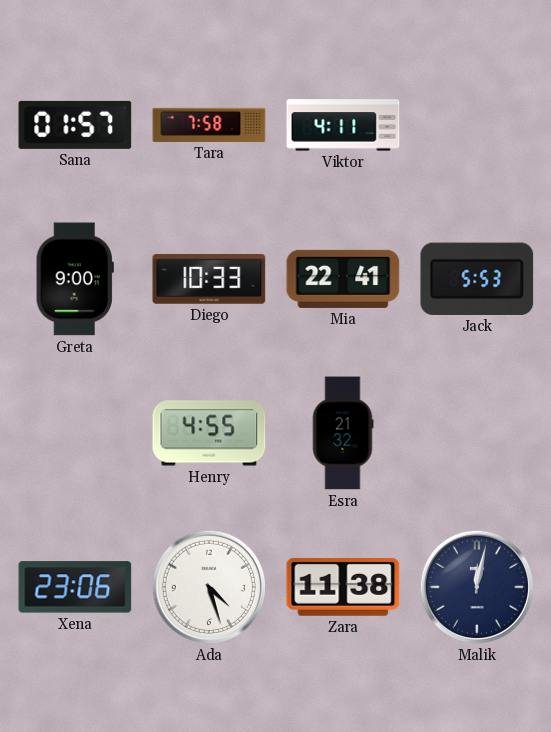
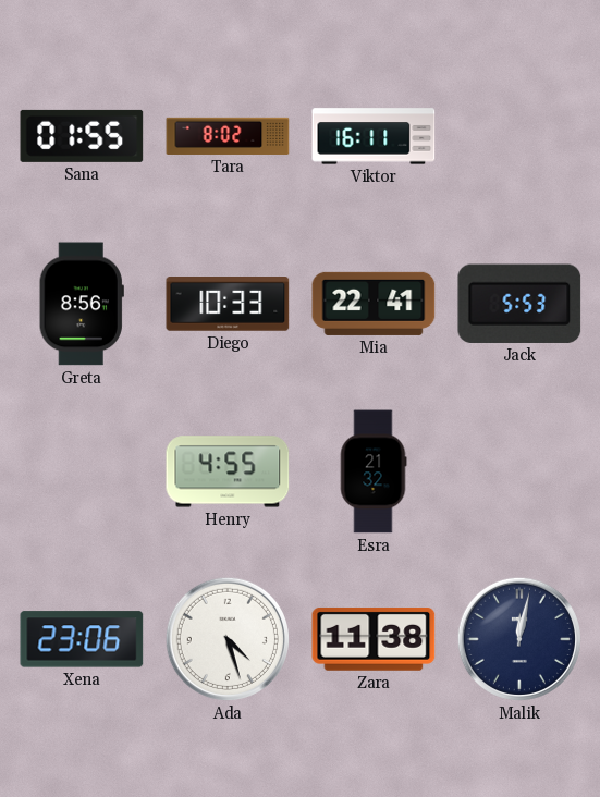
Sana: 01:57 -> 01:55
Tara: 7:58 -> 8:02
Viktor: 4:11 -> 16:11
Greta: 9:00 -> 8:56
